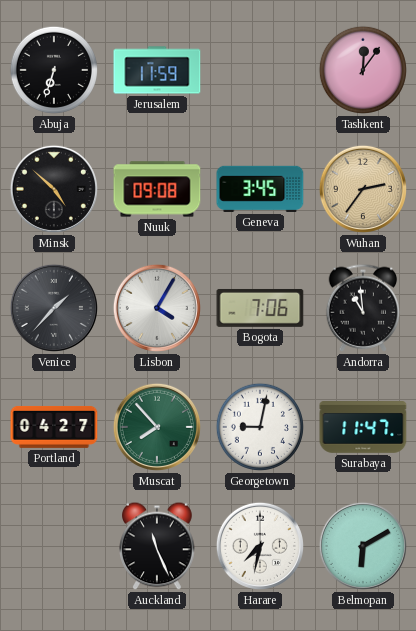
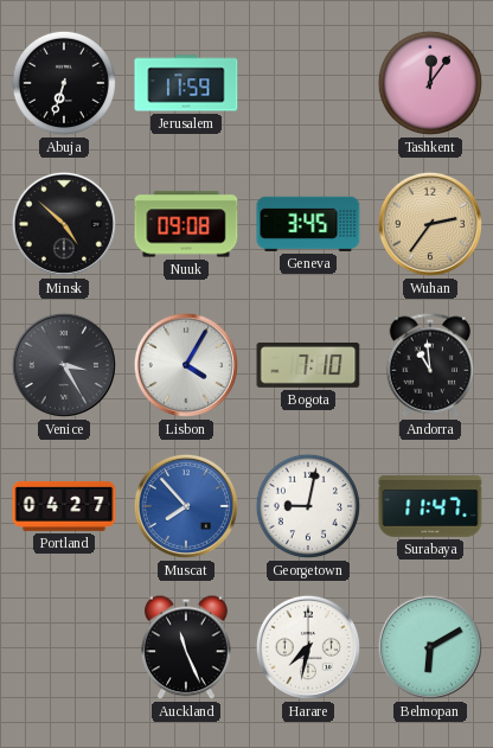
Venice: 1:37 -> 3:25
Bogota: 7:06 -> 7:10
Muscat dial: green -> blue
